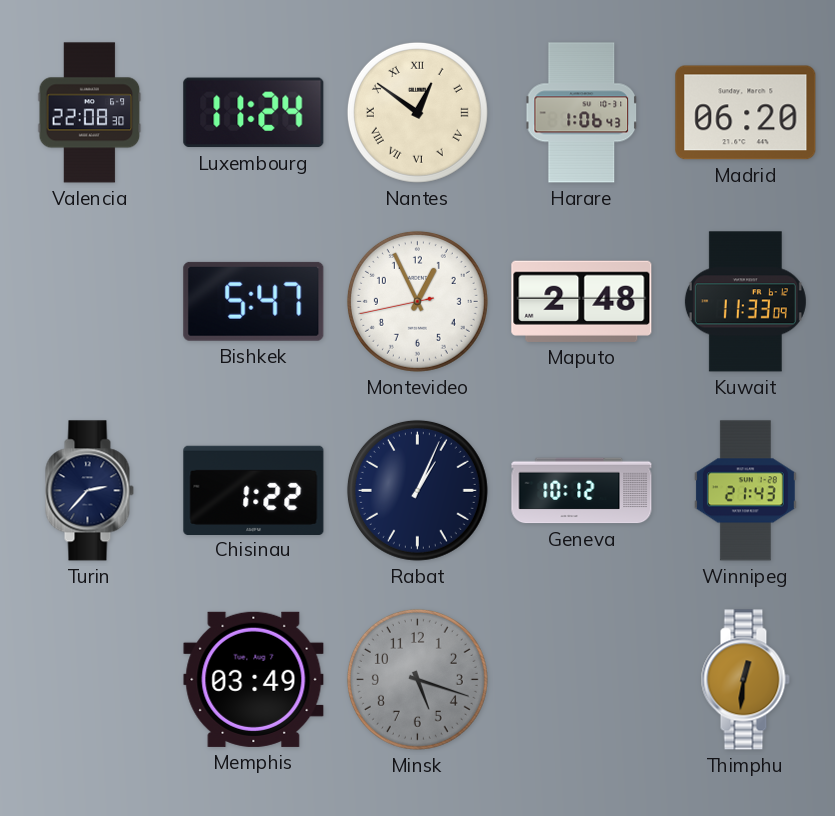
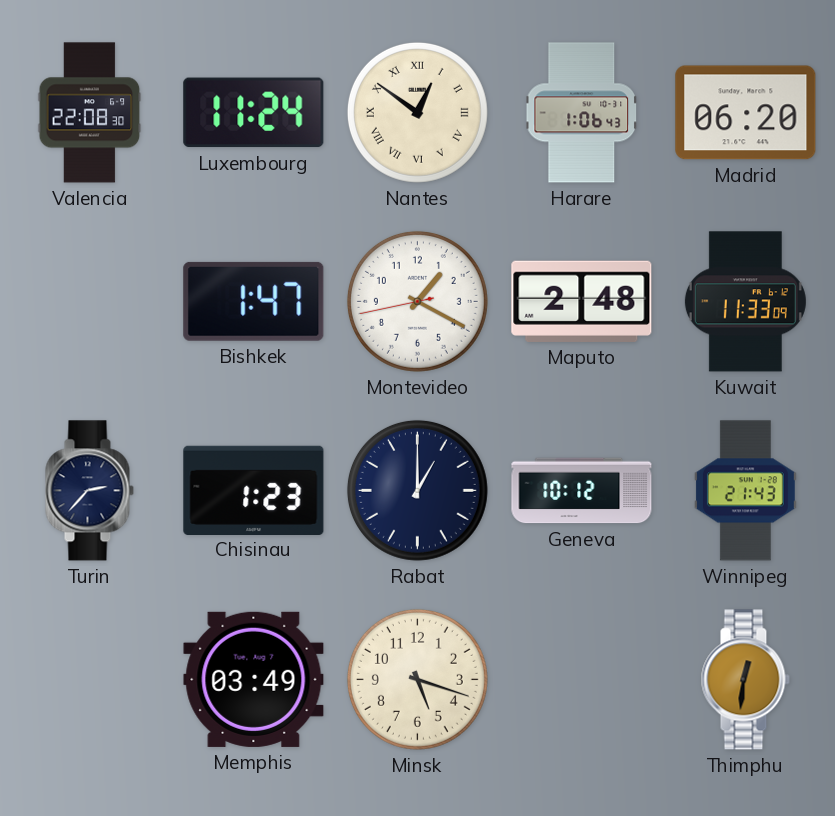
Bishkek: 5:47 -> 1:47
Montevideo: 12:55 -> 1:19
Chisinau: 1:22 -> 1:23
Rabat: 1:04 -> 1:00
Minsk dial: grey -> cream
